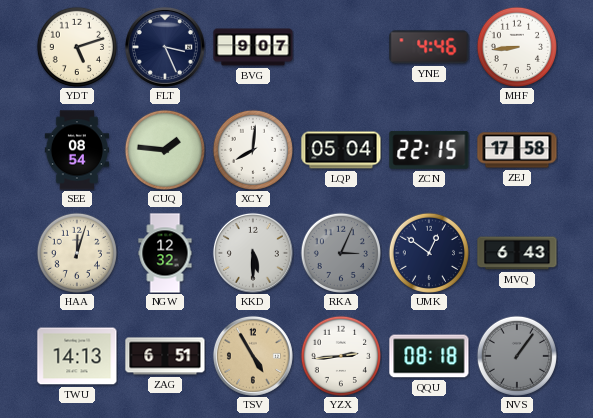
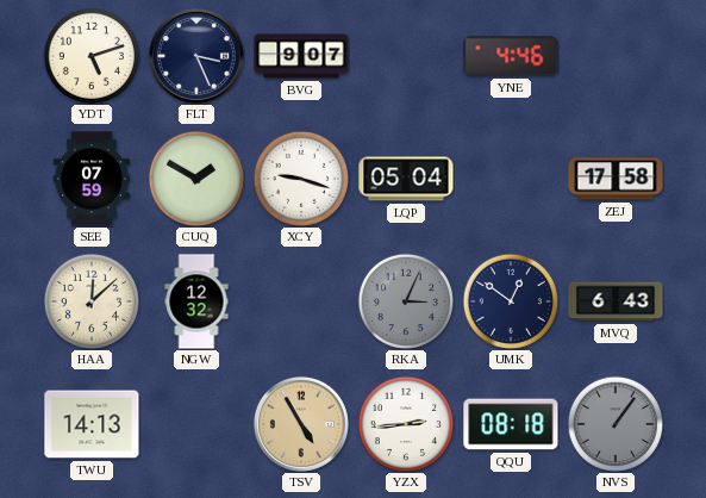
MHF: 8:44 -> none
SEE: 08:54 -> 07:59
CUQ: 1:46 -> 1:50
XCY: 8:01 -> 9:18
ZCN: 22:15 -> none
HAA: 12:03 -> 12:08
KKD: 5:30 -> none
ZAG: 6:51 -> none
